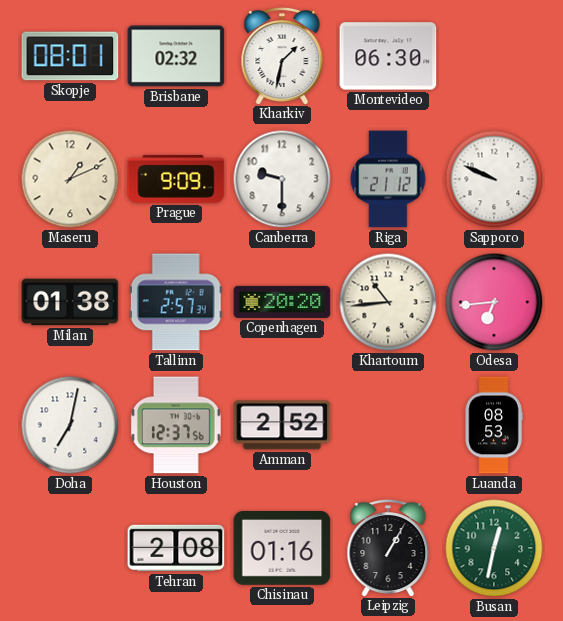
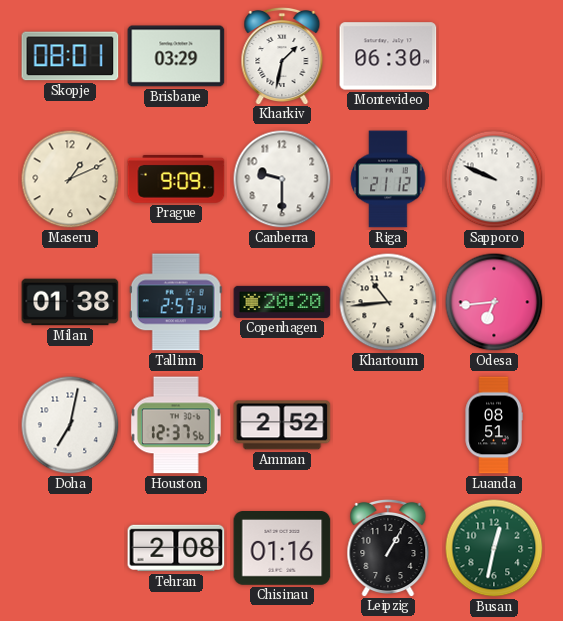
Brisbane: 02:32 -> 03:29
Luanda: 08:53 -> 08:51
